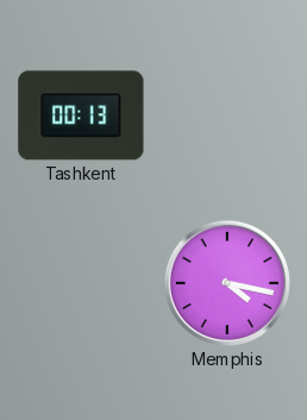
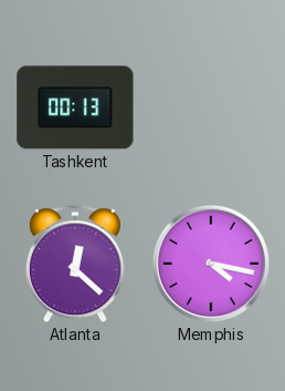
Atlanta: none -> 12:22
